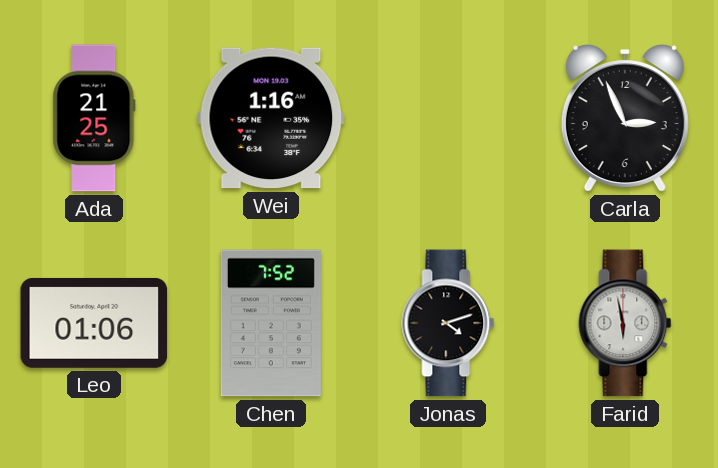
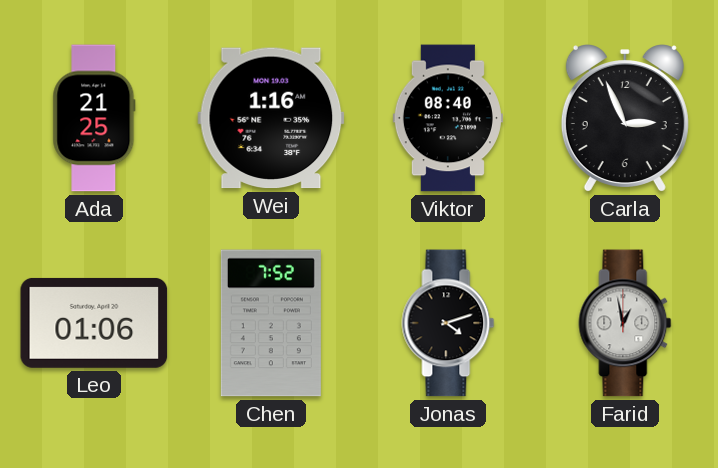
Viktor: none -> 08:40
Farid: 5:58 -> 12:58
